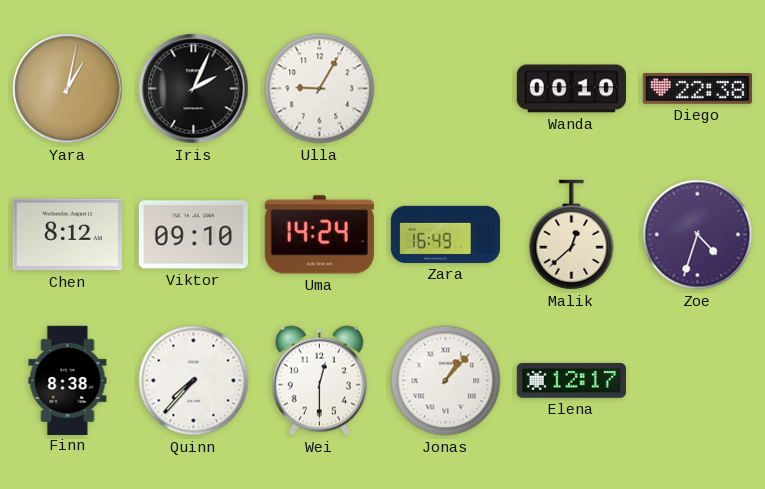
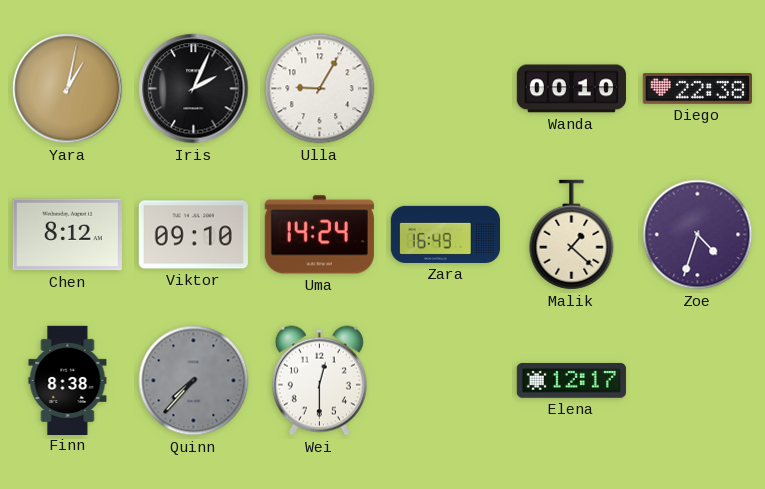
Malik: 12:38 -> 1:22
Quinn dial: white -> grey
Jonas: 1:07 -> none
